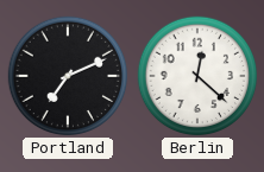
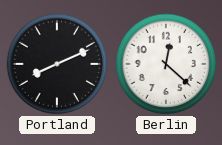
Portland: 7:11 -> 8:11
